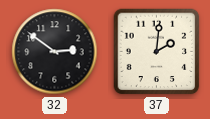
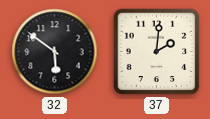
32: 2:51 -> 5:51
